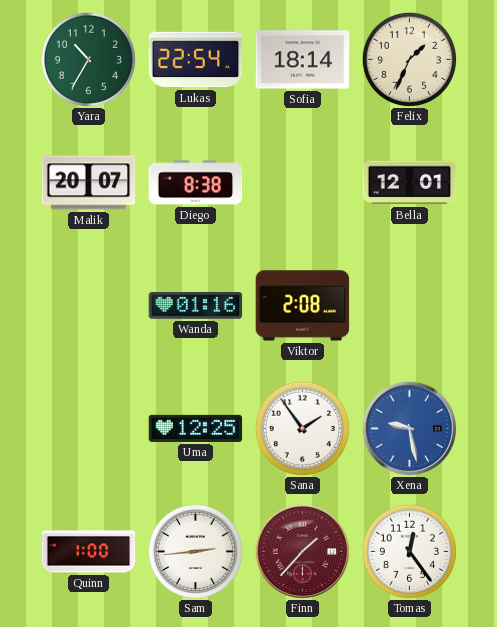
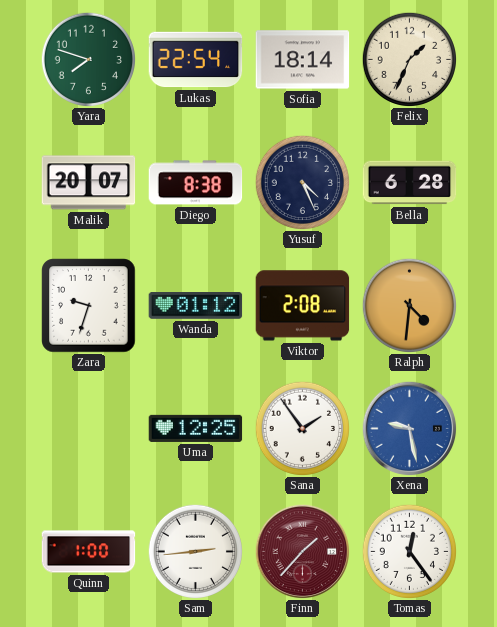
Yara: 10:35 -> 7:48
Yusuf: none -> 4:26
Bella: 12:01 -> 6:28
Zara: none -> 9:33
Wanda: 01:16 -> 01:12
Ralph: none -> 4:31
